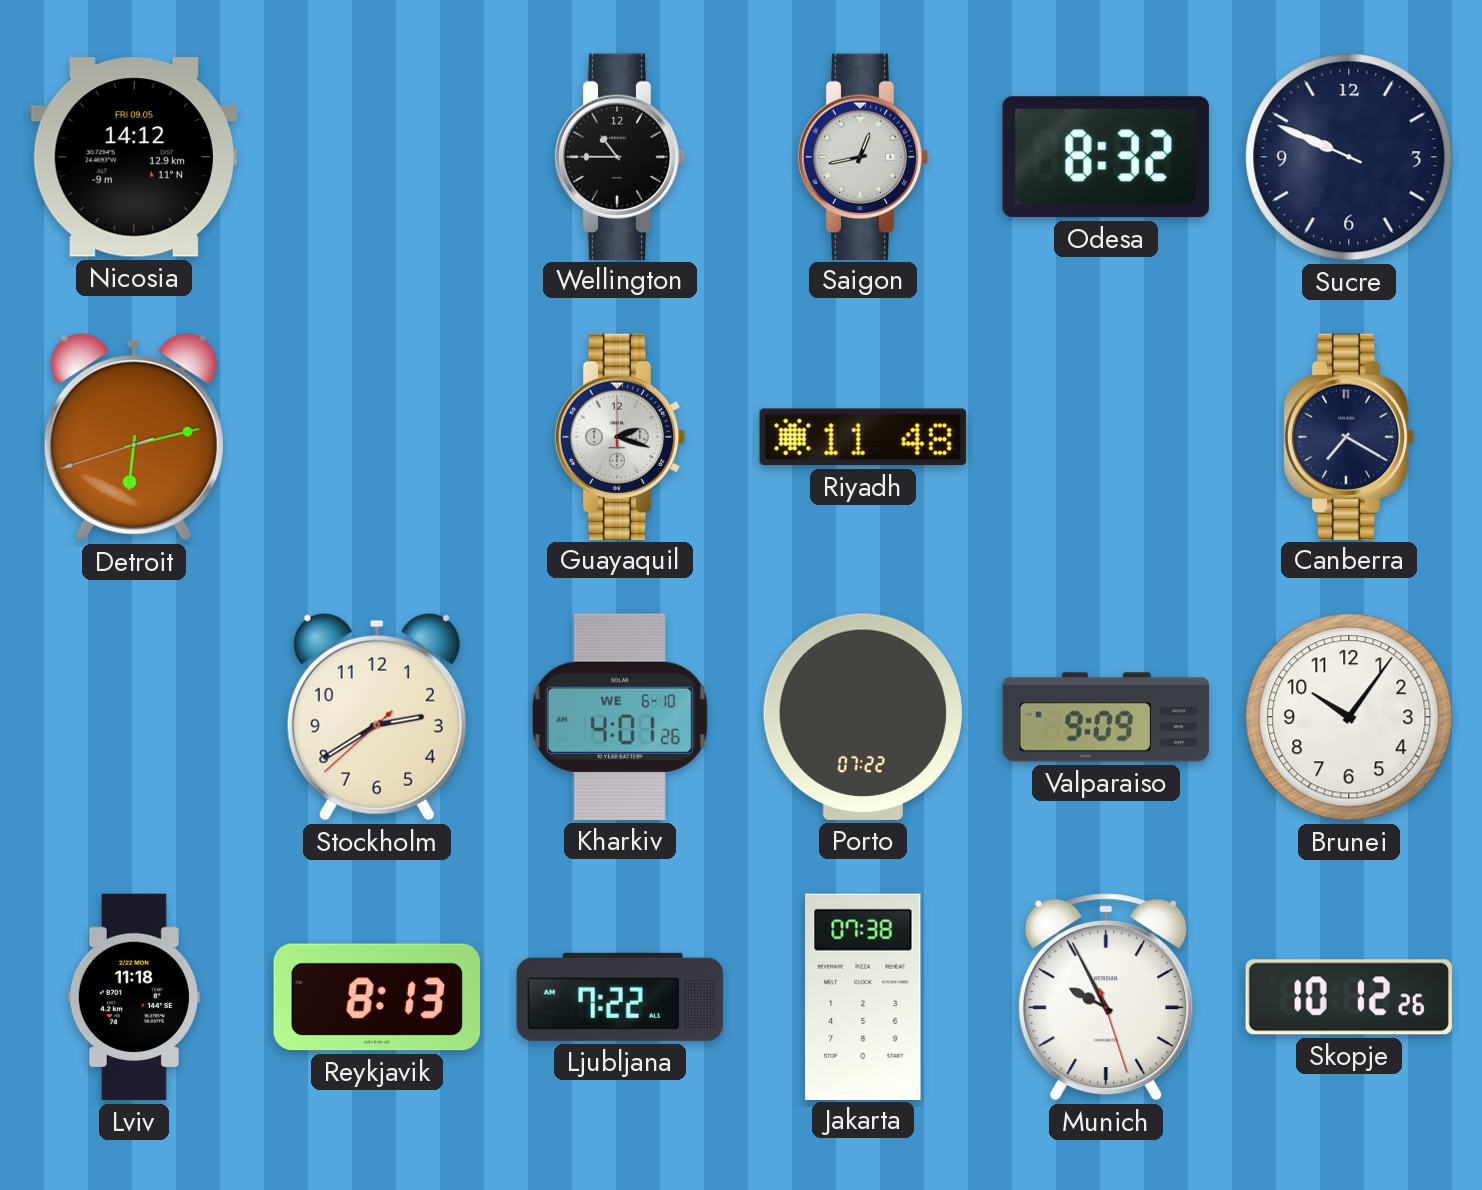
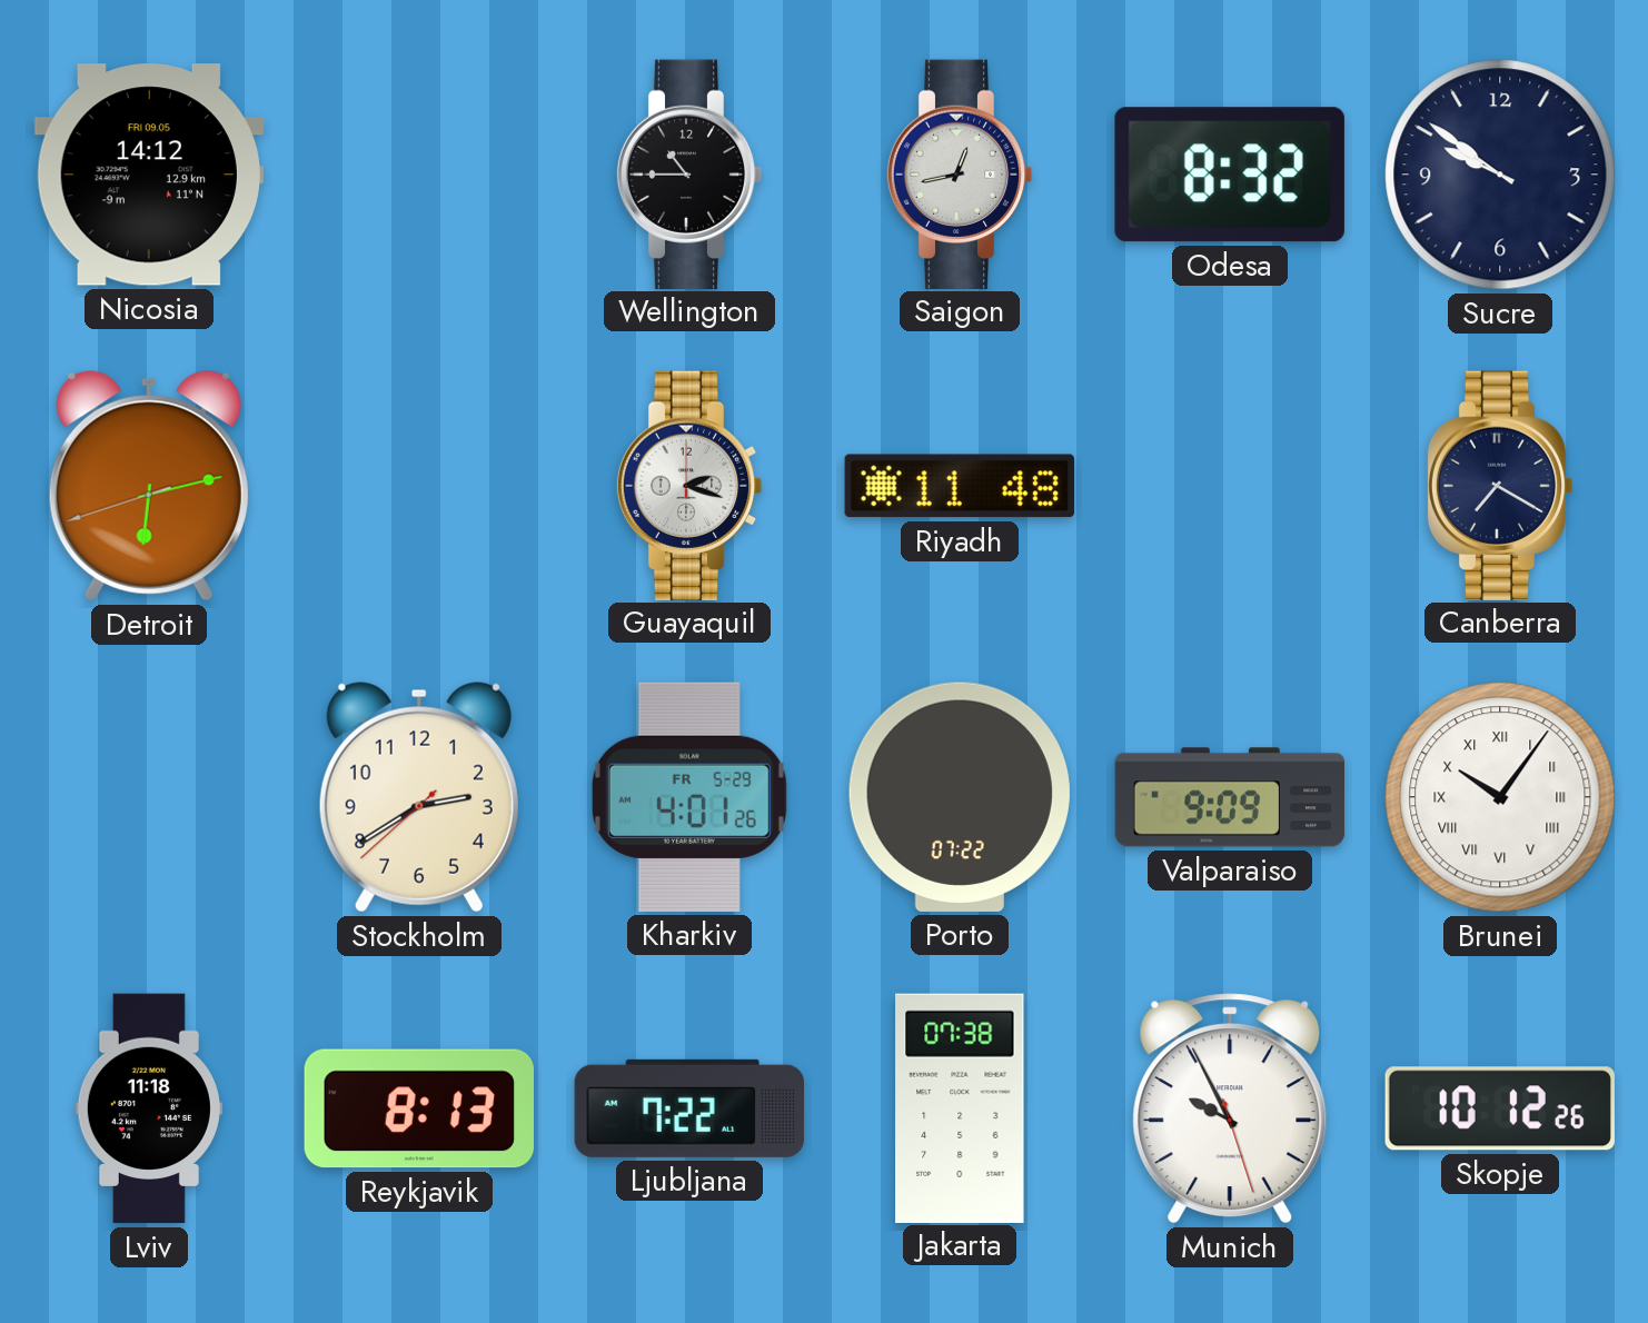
Sucre: 9:49 -> 9:51
Kharkiv date: WE 6-10 -> FR 5-29
Brunei numerals: Arabic -> Roman
